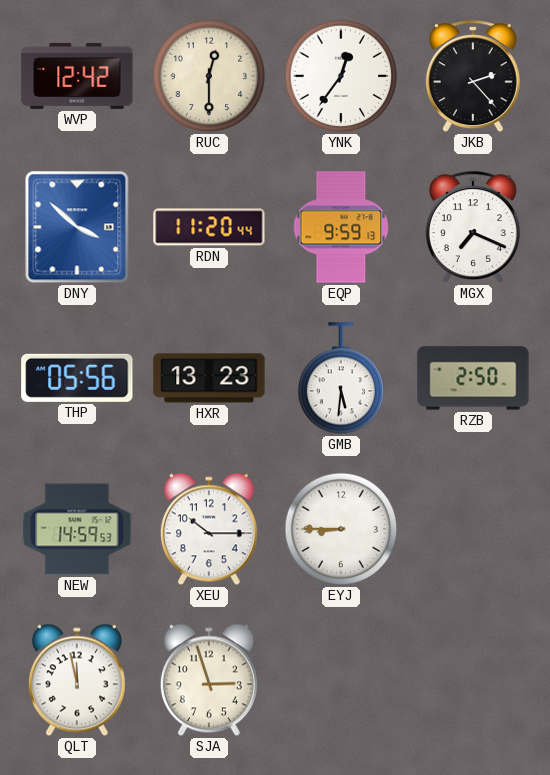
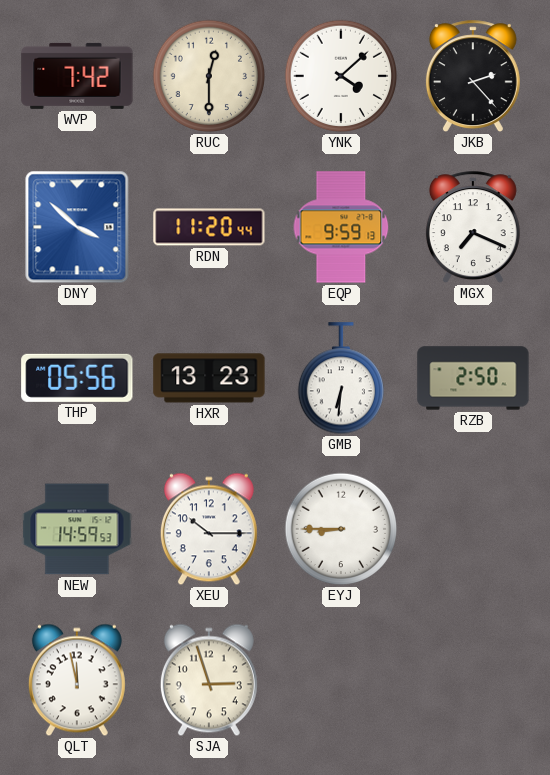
WVP: 12:42 -> 7:42
YNK: 12:36 -> 4:08
GMB: 5:31 -> 6:31
